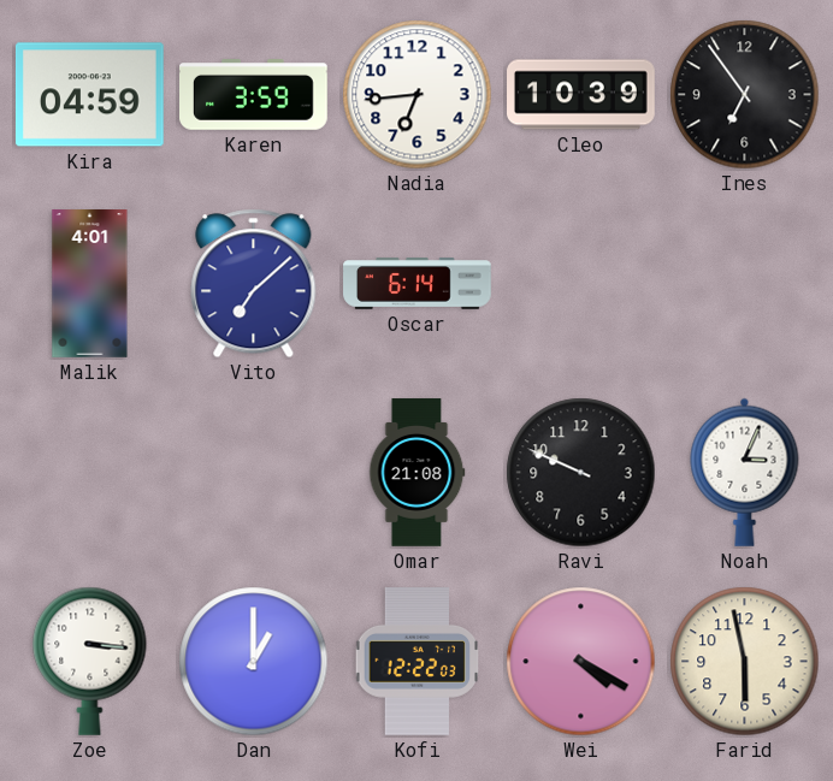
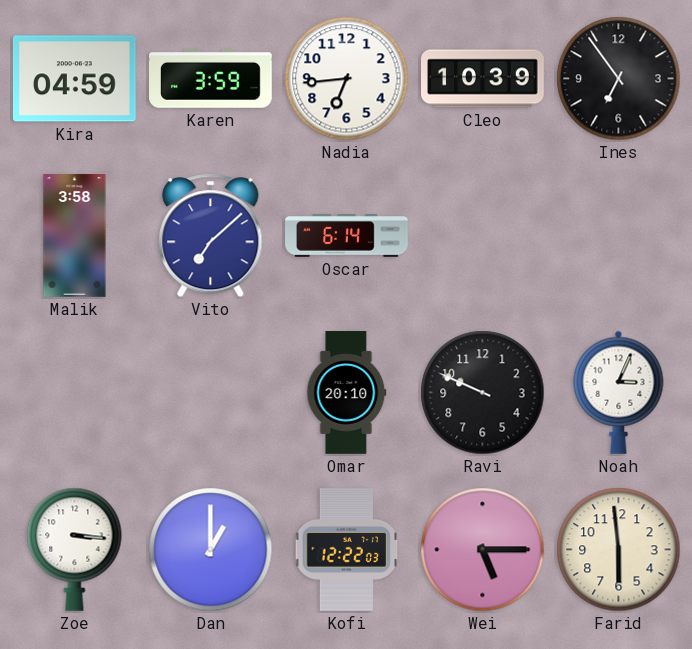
Malik: 4:01 -> 3:58
Omar: 21:08 -> 20:10
Wei: 4:20 -> 5:15
Farid: 5:58 -> 5:59
